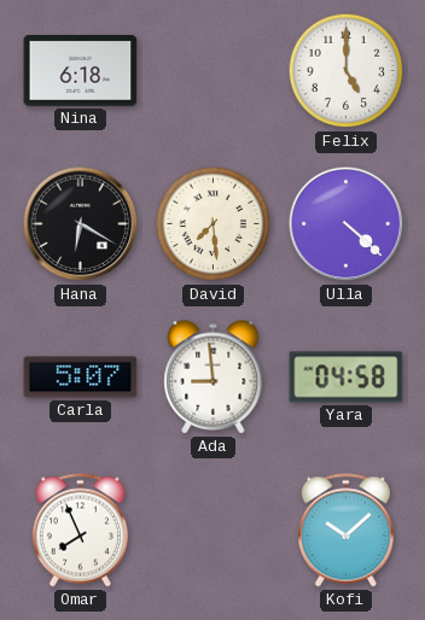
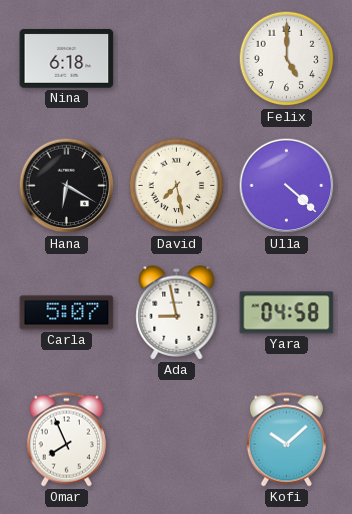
David: 7:29 -> 7:28
Ada: 8:59 -> 8:58
